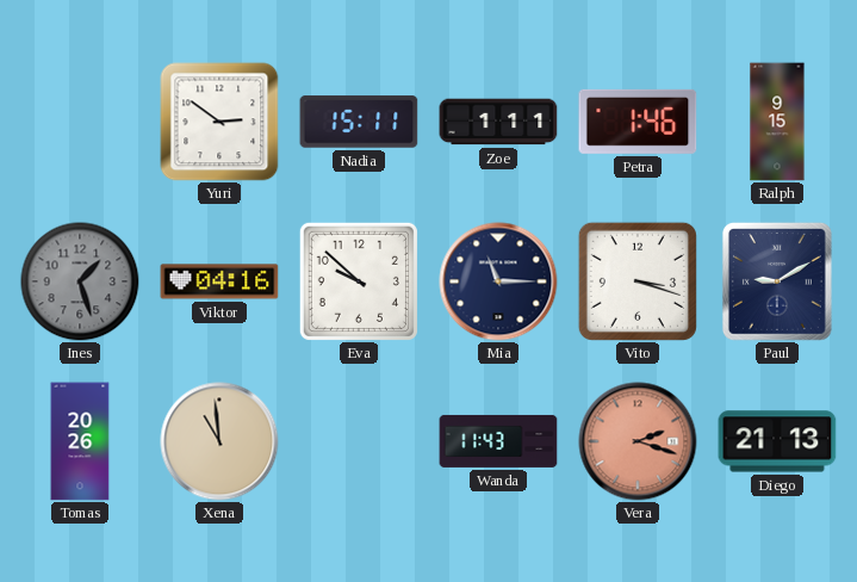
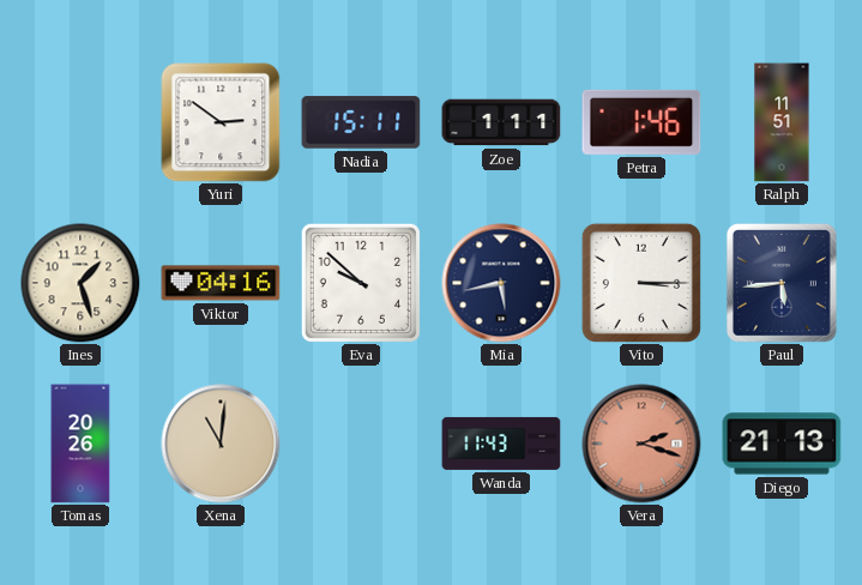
Ralph: 9:15 -> 11:51
Ines dial: grey -> cream
Mia: 11:15 -> 5:43
Vito: 3:18 -> 3:15
Paul: 9:10 -> 5:44
Xena: 10:59 -> 11:01
